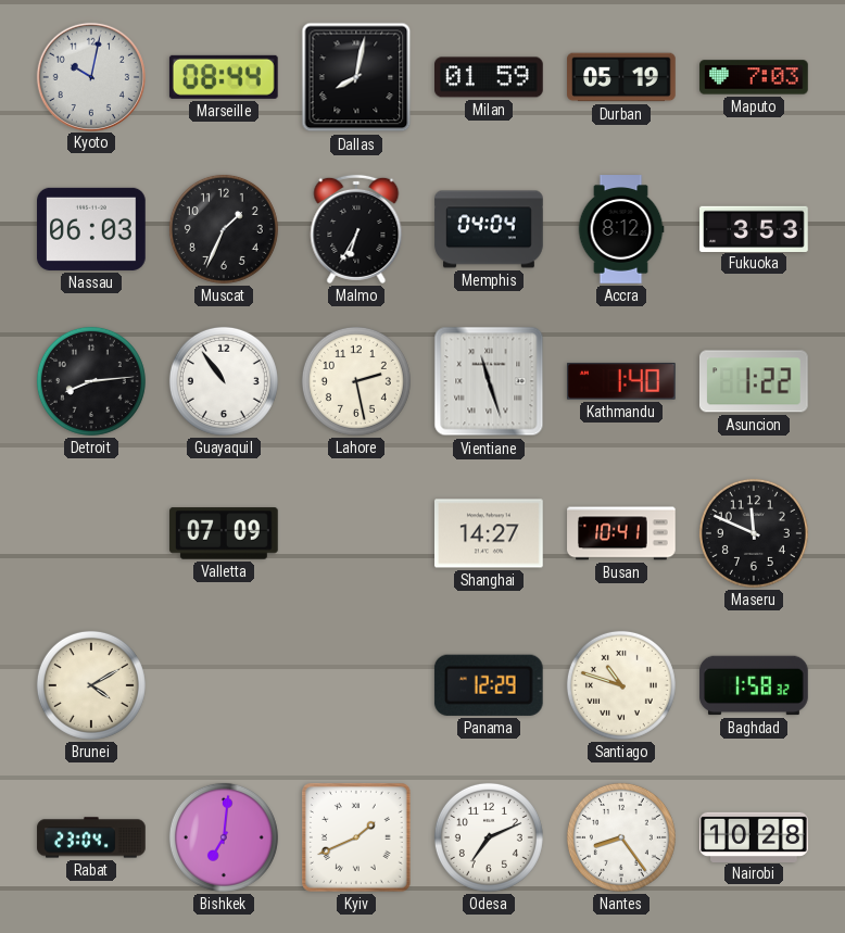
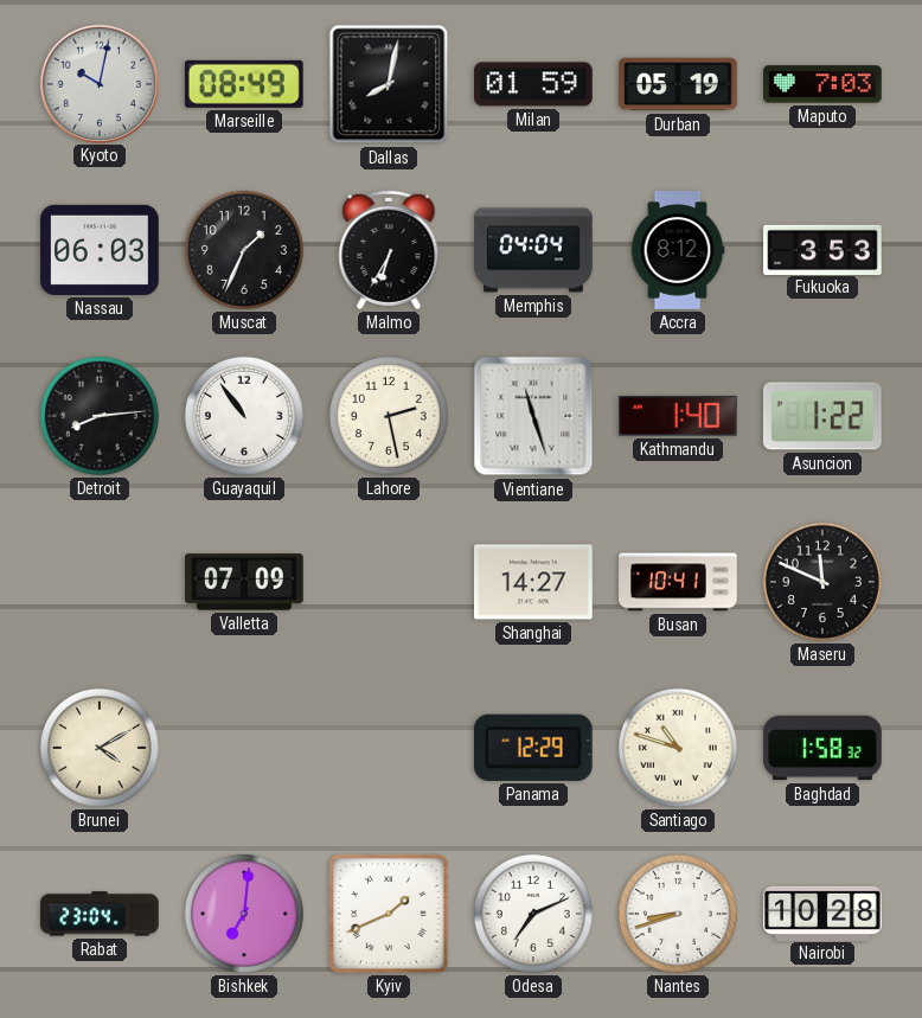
Marseille: 08:44 -> 08:49
Nantes: 8:24 -> 8:42
